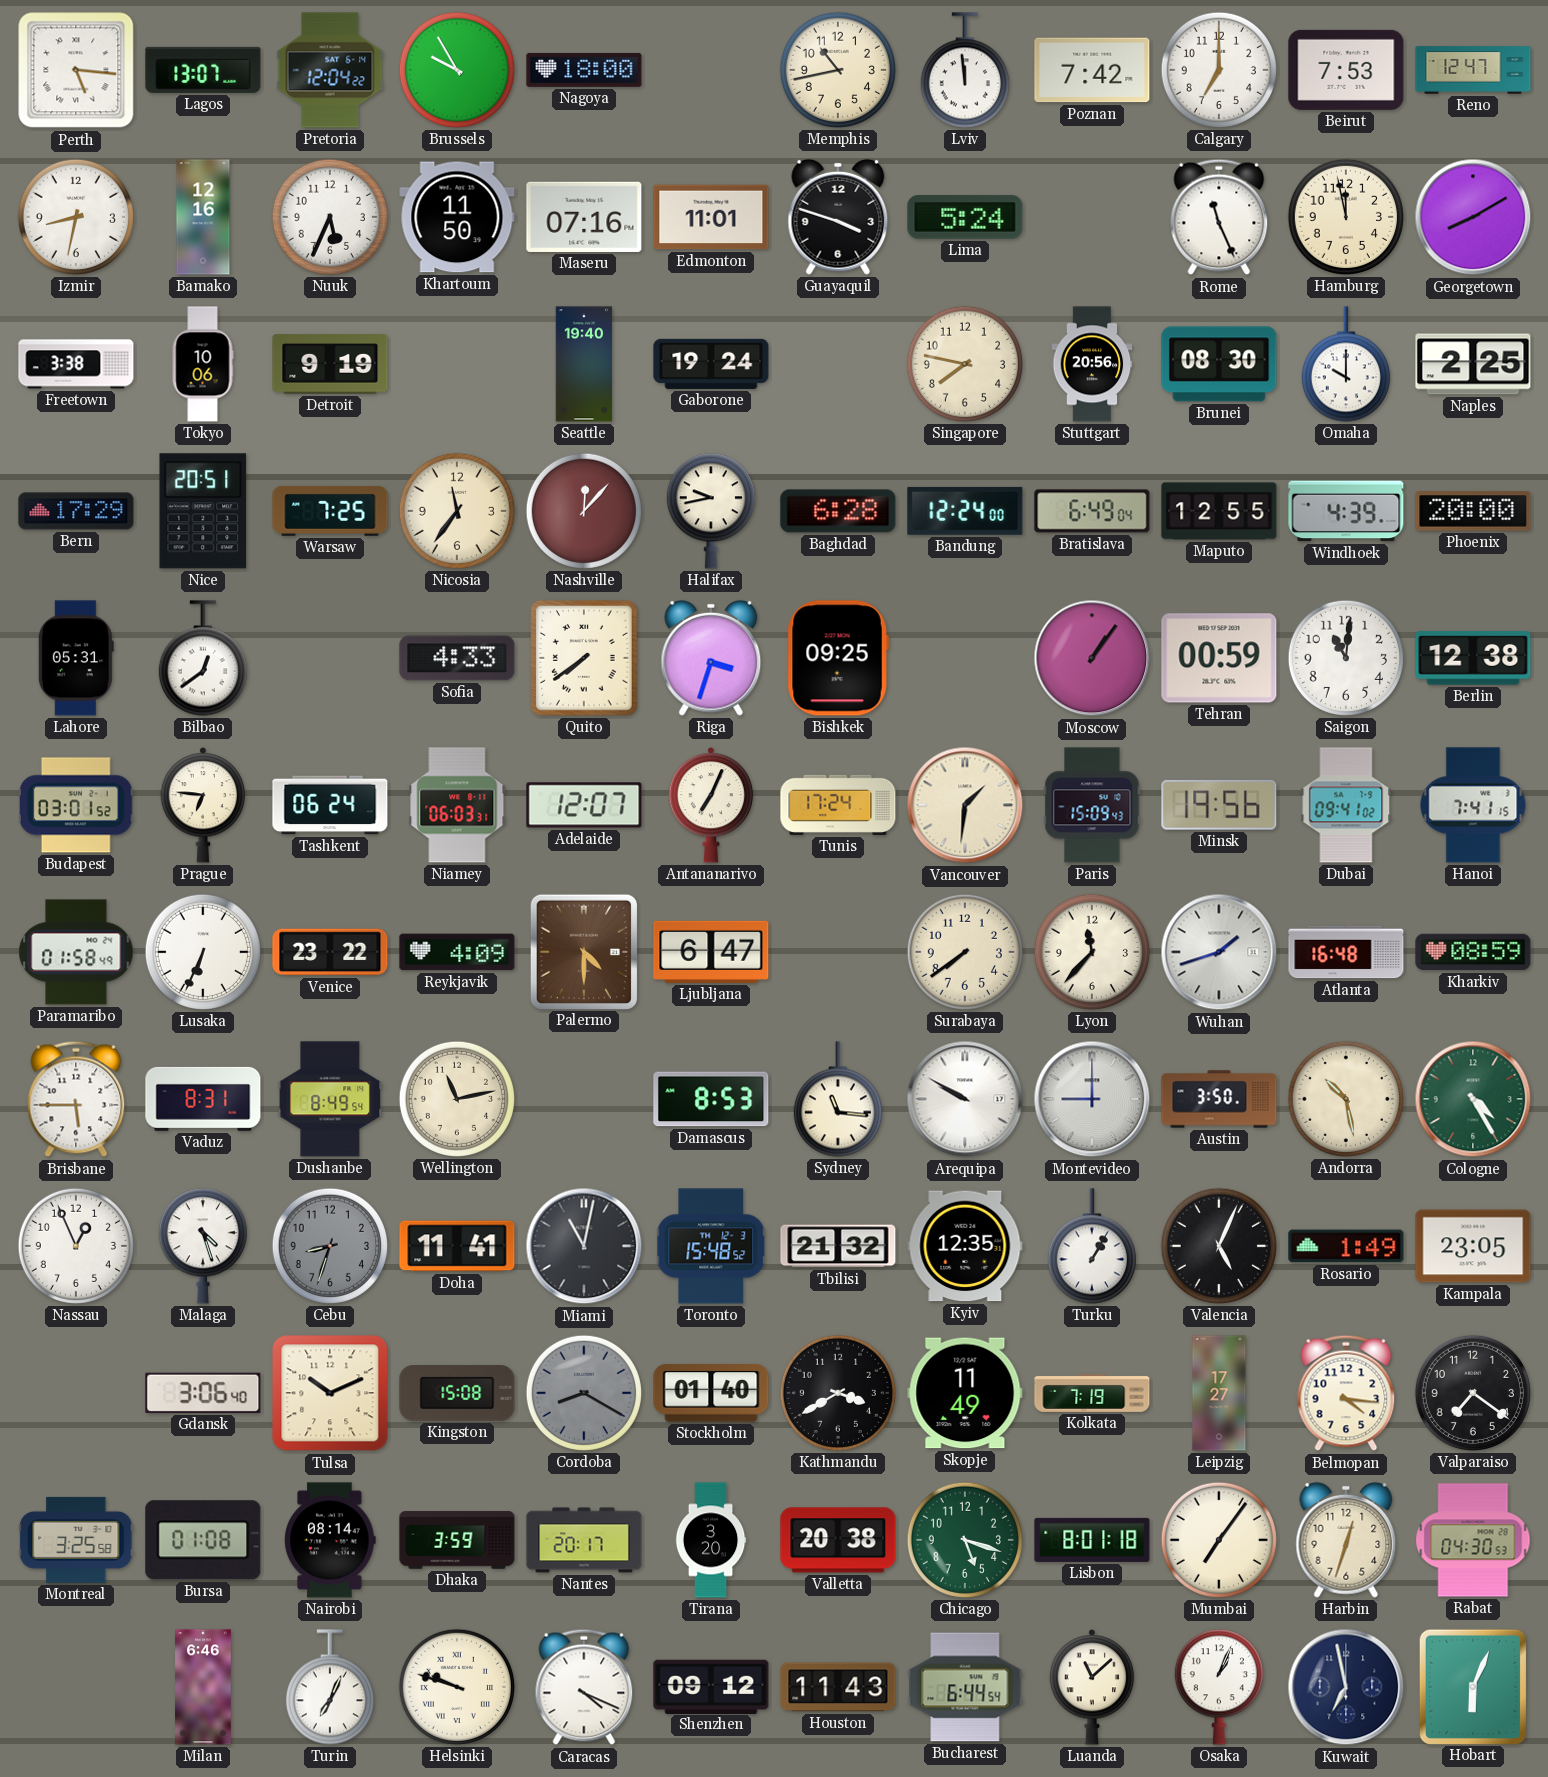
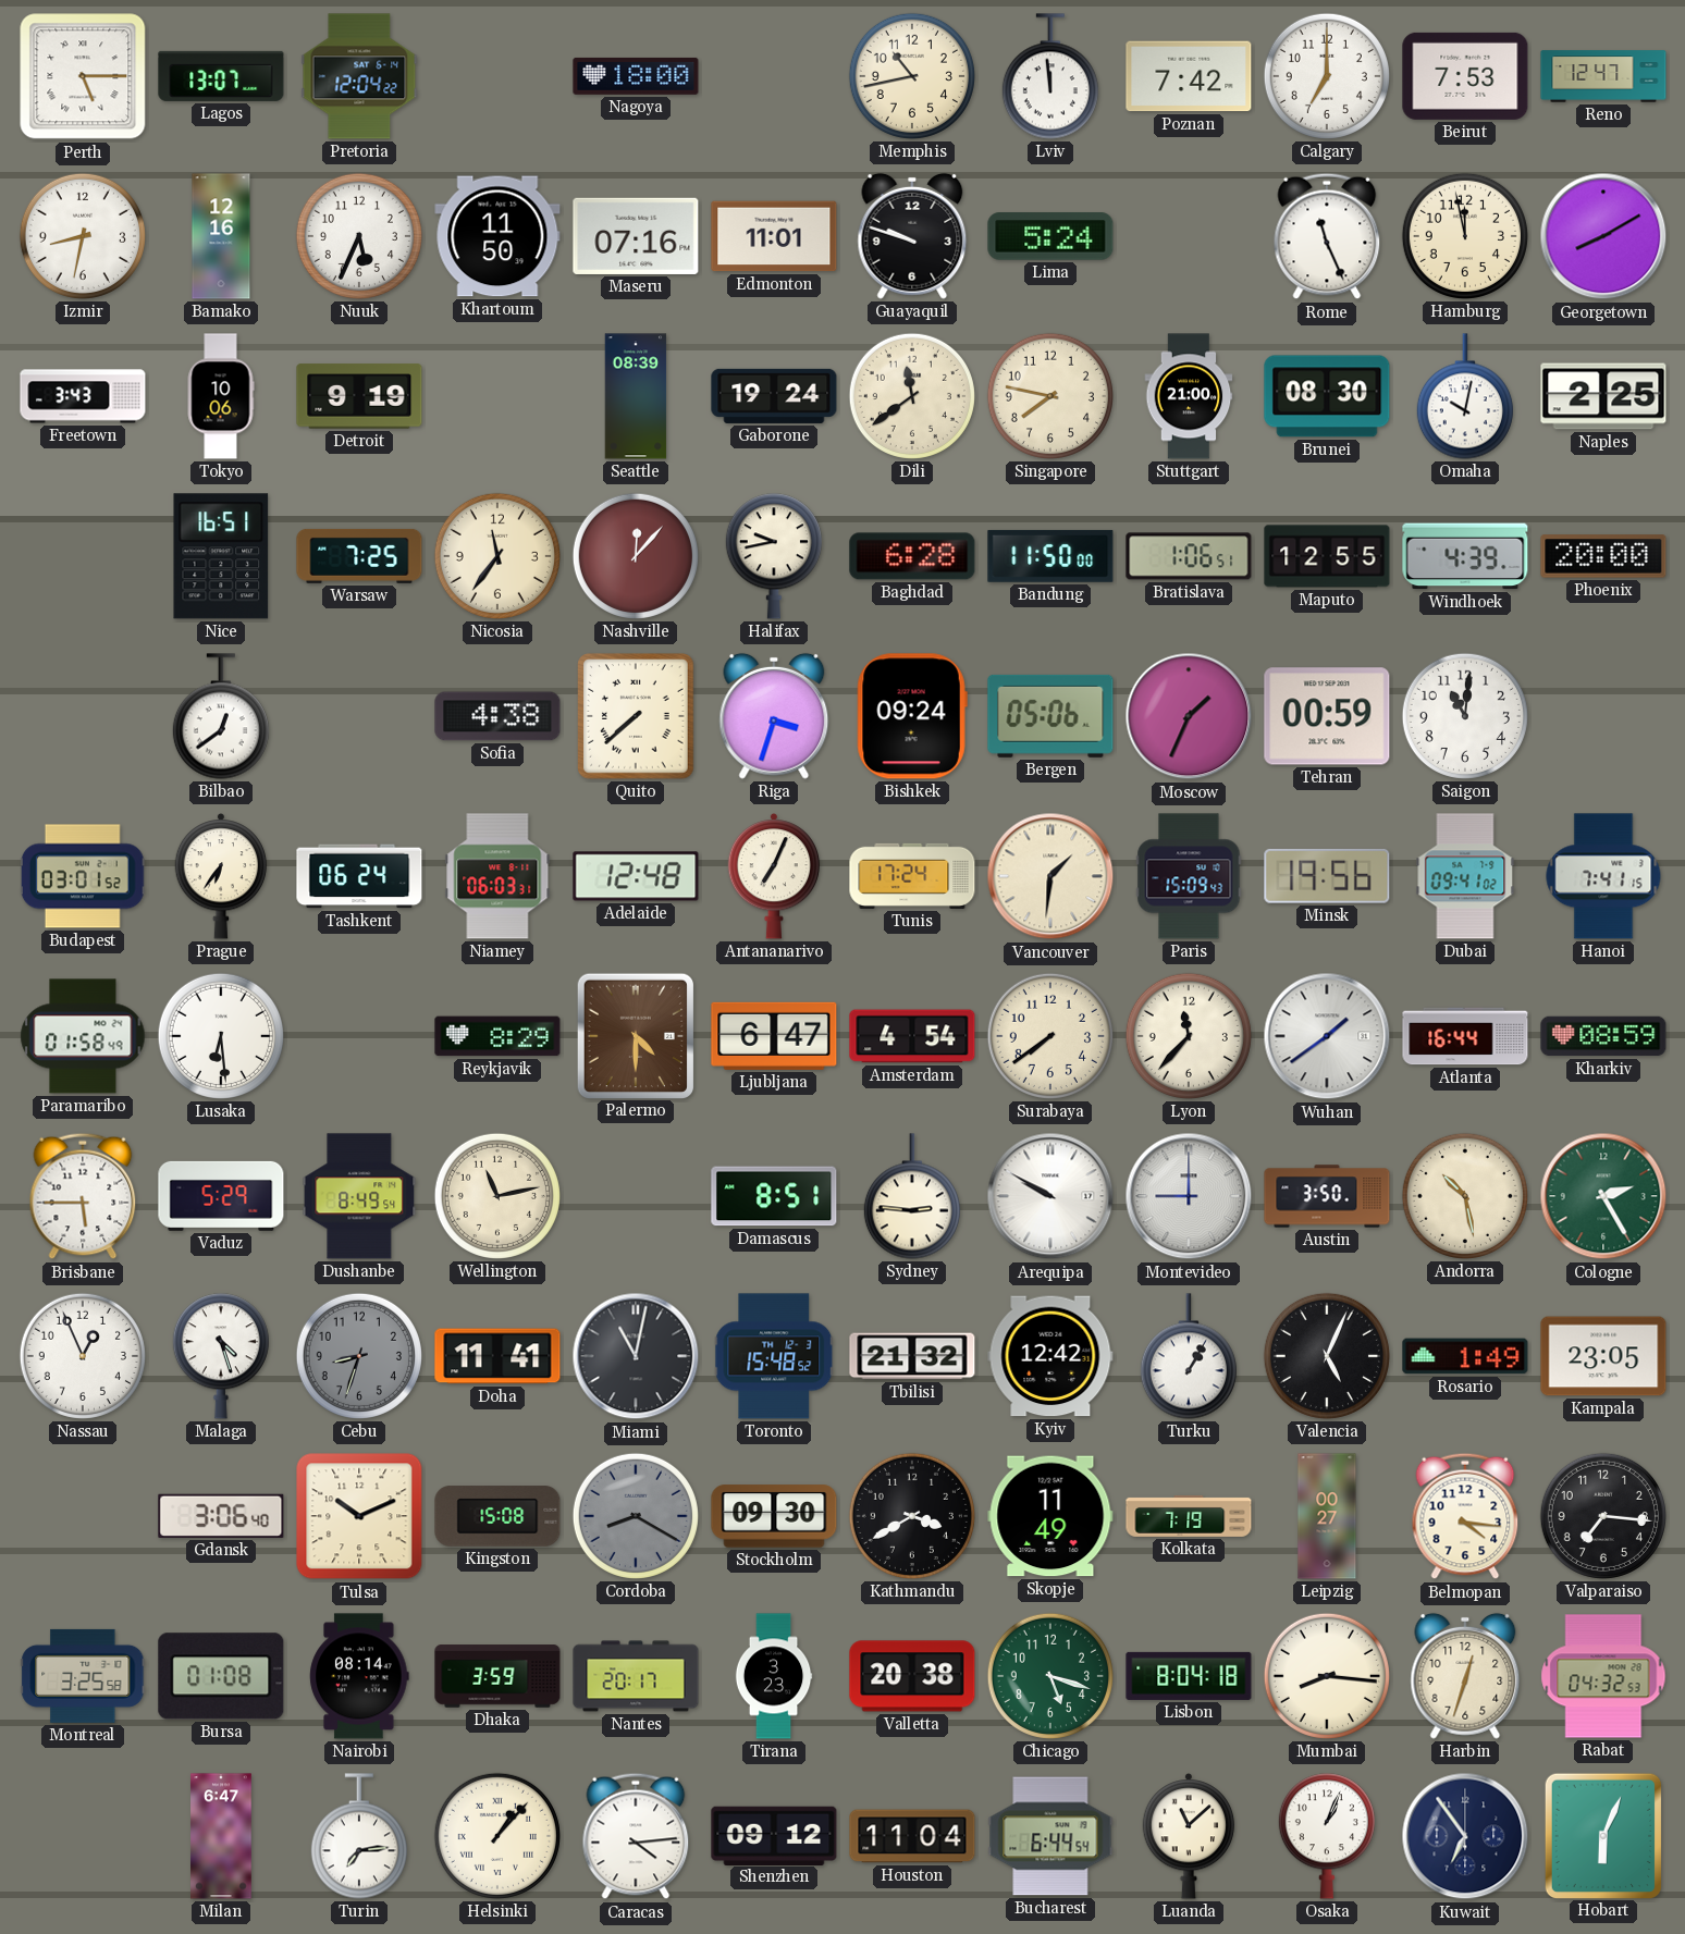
Perth: 5:16 -> 5:15
Brussels: 9:55 -> none
Guayaquil: 3:48 -> 9:48
Freetown: 3:38 -> 3:43
Seattle: 19:40 -> 08:39
Dili: none -> 11:39
Stuttgart: 20:56 -> 21:00
Omaha: 10:00 -> 10:02
Bern: 17:29 -> none
Nice: 20:51 -> 16:51
Bandung: 12:24 -> 11:50
Bratislava: 6:49 -> 1:06
Lahore: 05:31 -> none
Sofia: 4:33 -> 4:38
Quito: 7:39 -> 7:38
Bishkek: 09:25 -> 09:24
Bergen: none -> 05:06
Moscow: 1:06 -> 1:34
Berlin: 12:38 -> none
Prague: 6:46 -> 6:36
Adelaide: 12:07 -> 12:48
Lusaka: 6:34 -> 6:29
Venice: 23:22 -> none
Reykjavik: 4:09 -> 8:29
Amsterdam: none -> 4:54
Wuhan: 1:42 -> 1:39
Atlanta: 16:48 -> 16:44
Vaduz: 8:31 -> 5:29
Damascus: 8:53 -> 8:51
Sydney: 11:16 -> 2:46
Cologne: 4:25 -> 2:25
Kyiv: 12:35 -> 12:42
Stockholm: 01:40 -> 09:30
Leipzig: 17:27 -> 00:27
Valparaiso: 7:21 -> 7:16
Tirana: 3:20 -> 3:23
Lisbon: 8:01 -> 8:04
Mumbai: 7:06 -> 8:16
Rabat: 04:30 -> 04:32
Milan: 6:46 -> 6:47
Turin: 7:04 -> 7:14
Helsinki: 9:48 -> 1:07
Caracas: 4:19 -> 4:14
Houston: 11:43 -> 11:04
Kuwait: 6:58 -> 6:54
